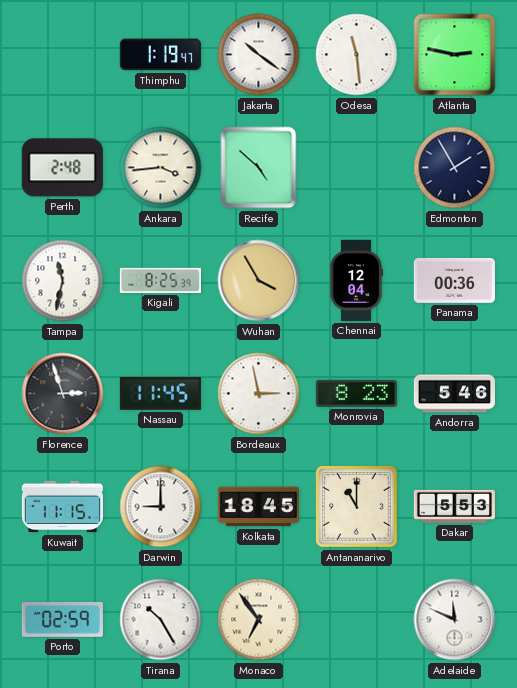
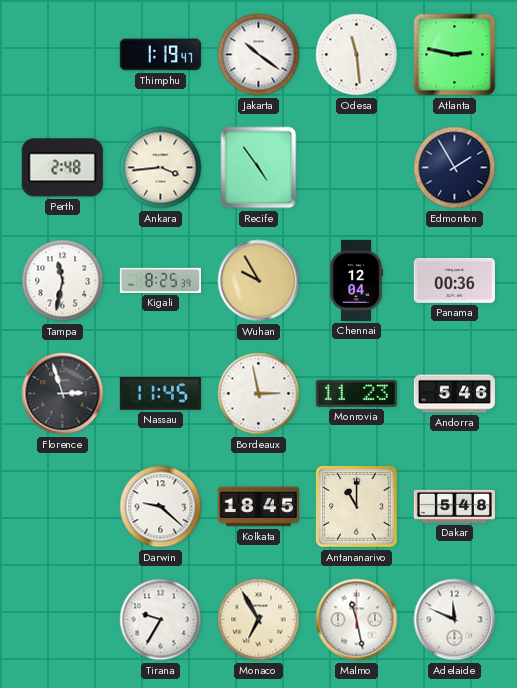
Recife: 4:52 -> 4:54
Wuhan: 3:55 -> 9:55
Monrovia: 8:23 -> 11:23
Kuwait: 11:15 -> none
Darwin: 9:00 -> 9:22
Dakar: 5:53 -> 5:48
Porto: 02:59 -> none
Tirana: 10:25 -> 9:35
Monaco: 6:54 -> 6:55
Malmo: none -> 11:28
